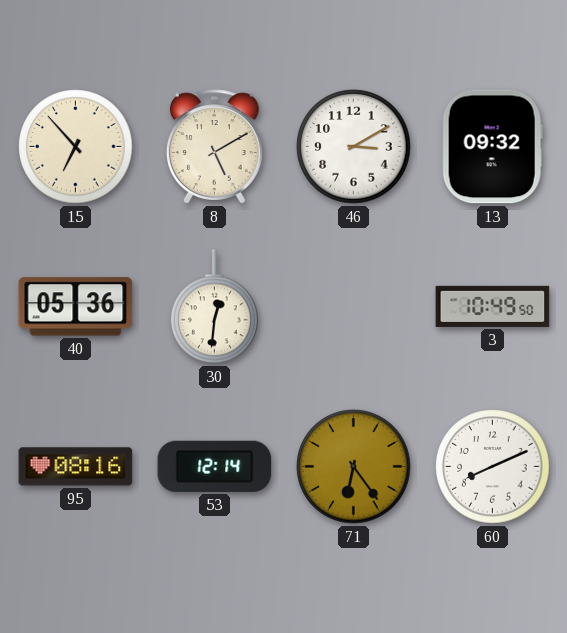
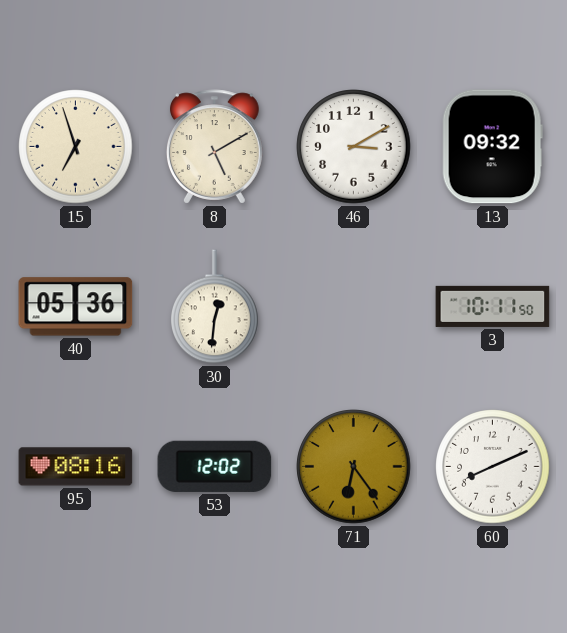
15: 6:53 -> 6:57
3: 10:49 -> 10:11
53: 12:14 -> 12:02
